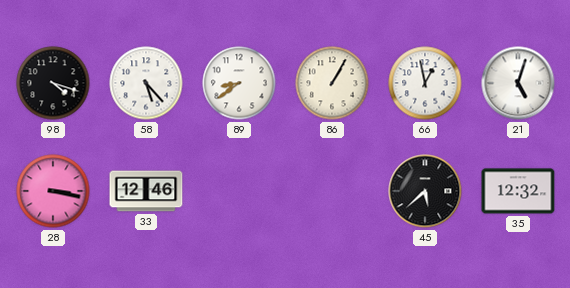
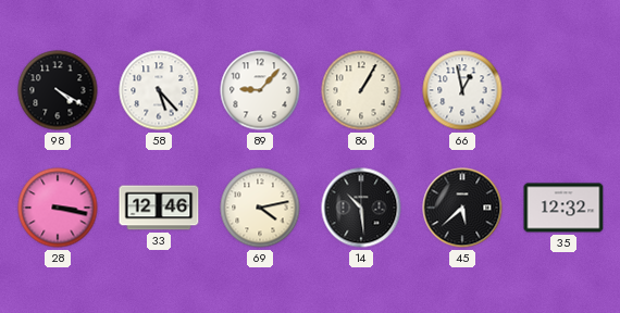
98: 4:18 -> 4:20
89: 8:39 -> 9:07
21: 5:03 -> none
69: none -> 4:13
14: none -> 10:29
